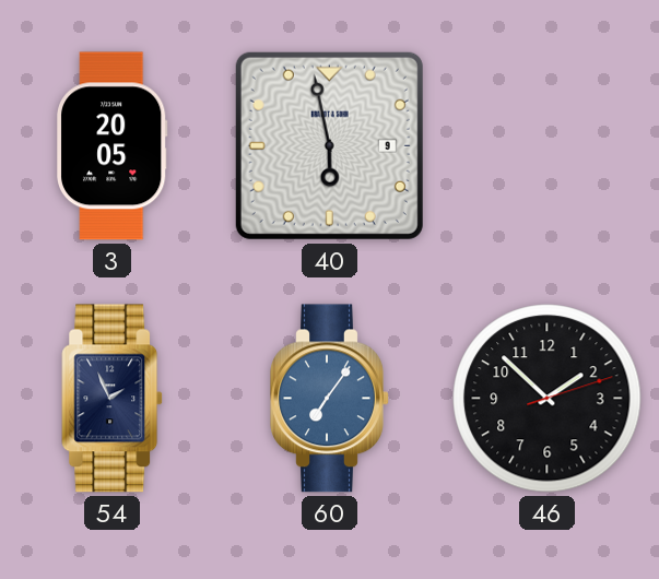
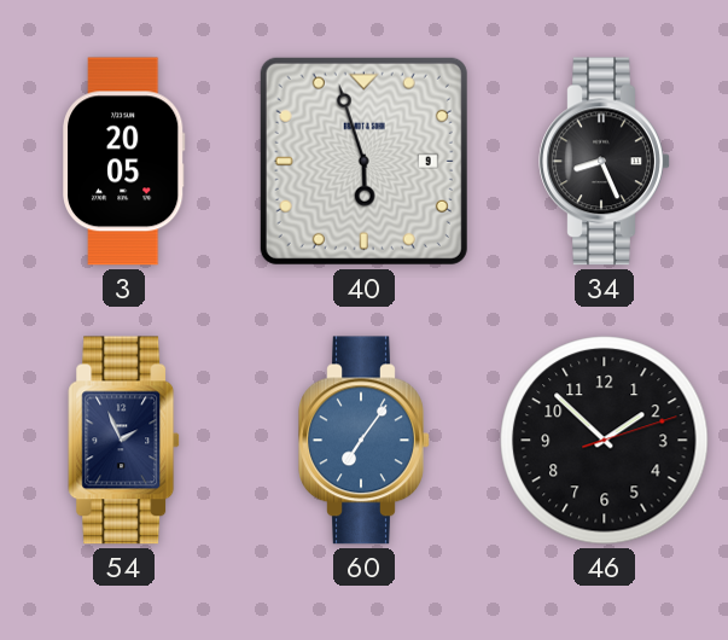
40: 5:58 -> 5:57
34: none -> 8:26
